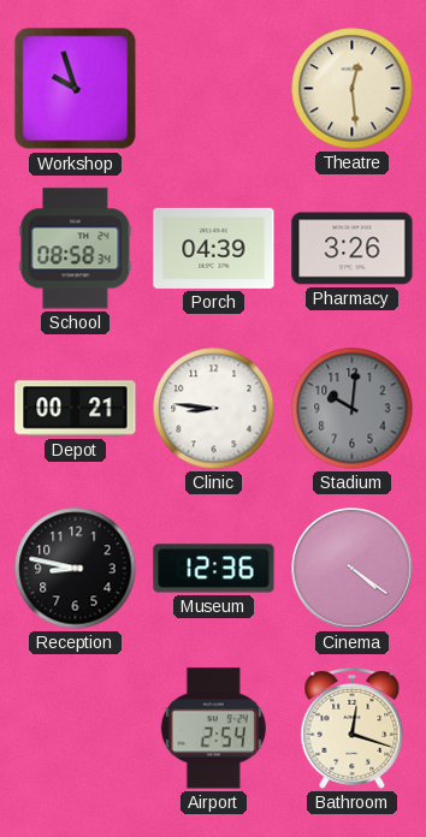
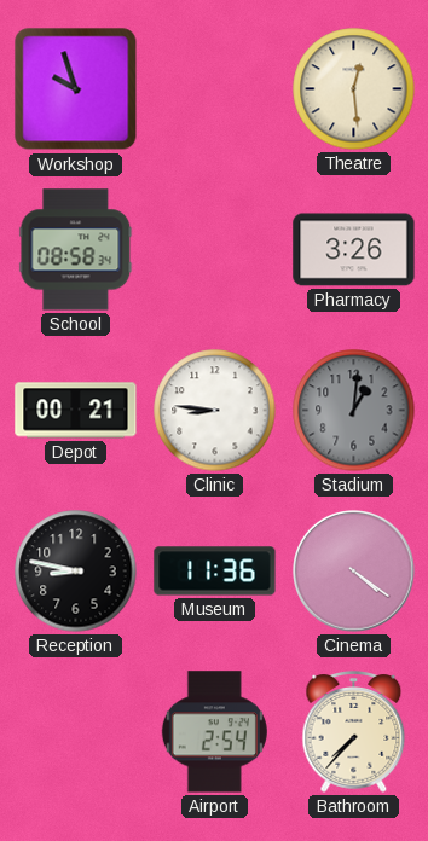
Porch: 04:39 -> none
Stadium: 10:01 -> 1:01
Museum: 12:36 -> 11:36
Bathroom: 12:18 -> 7:37
